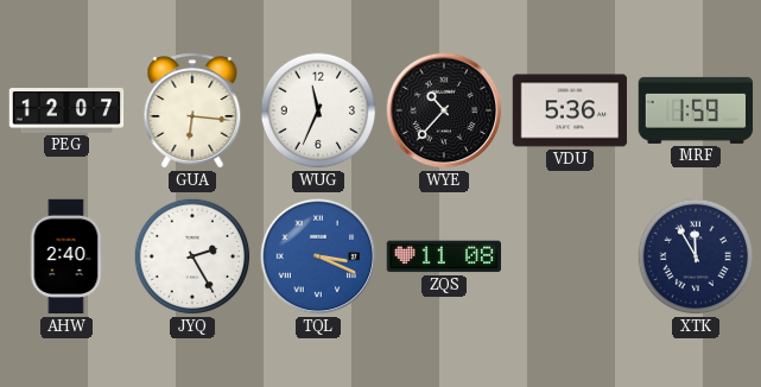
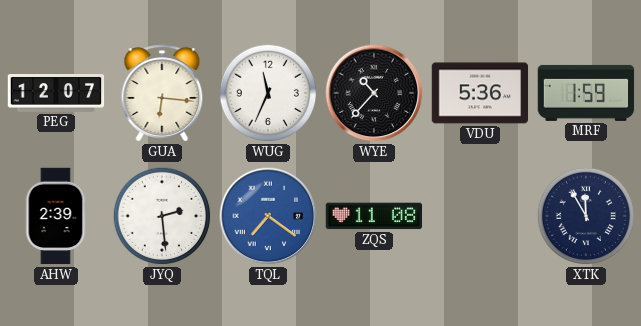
AHW: 2:40 -> 2:39
JYQ: 2:25 -> 2:29
TQL: 3:19 -> 7:21
